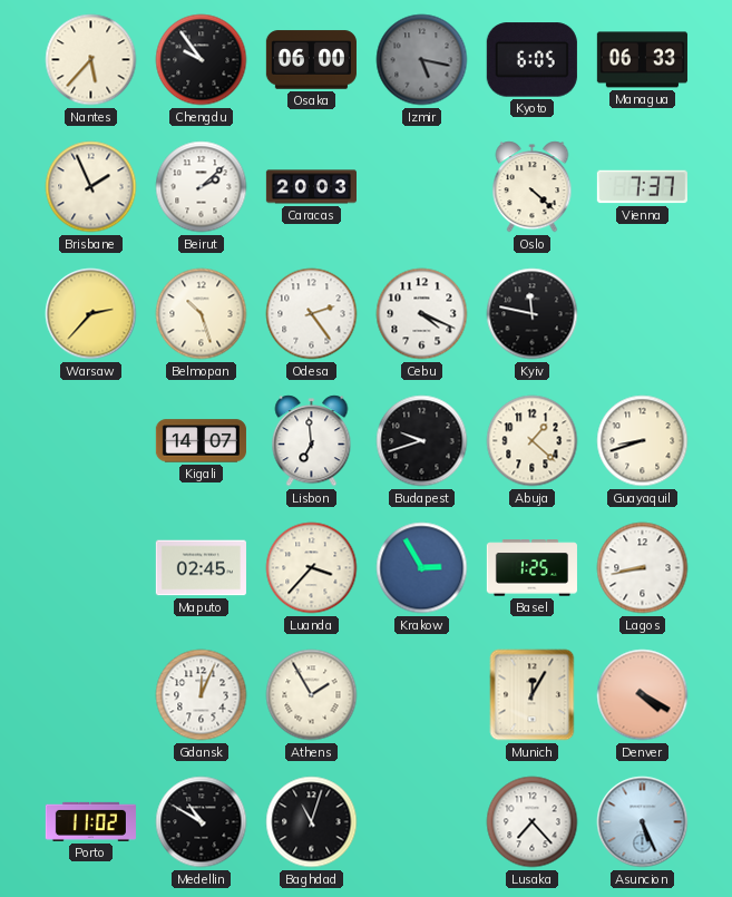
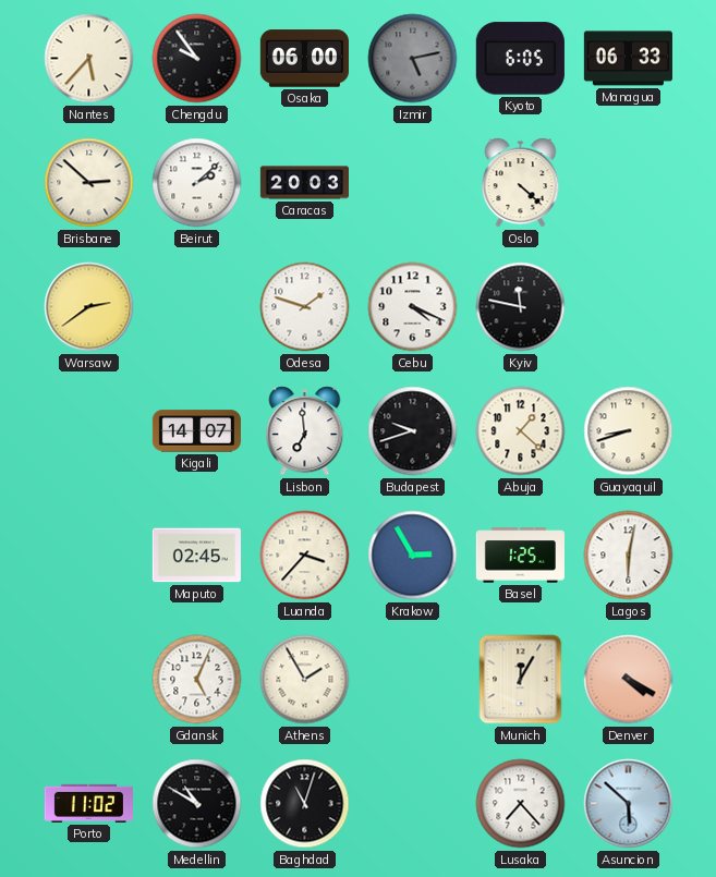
Izmir: 5:17 -> 5:13
Brisbane: 1:56 -> 2:52
Vienna: 7:37 -> none
Warsaw: 2:37 -> 2:39
Belmopan: 10:27 -> none
Odesa: 2:24 -> 1:48
Lagos: 8:43 -> 6:02
Gdansk: 12:04 -> 5:04
Asuncion: 5:26 -> 5:52
